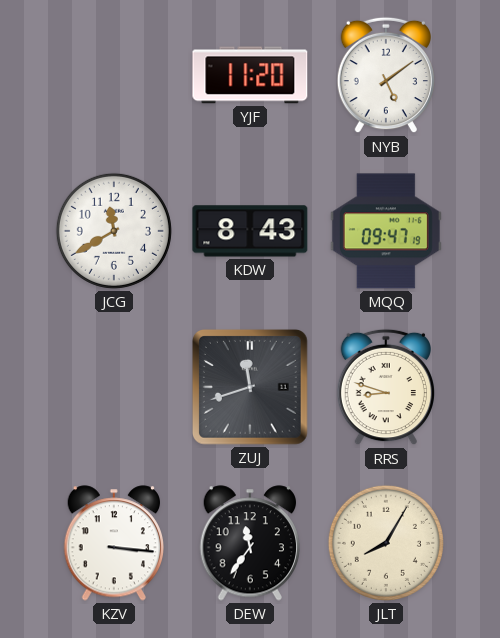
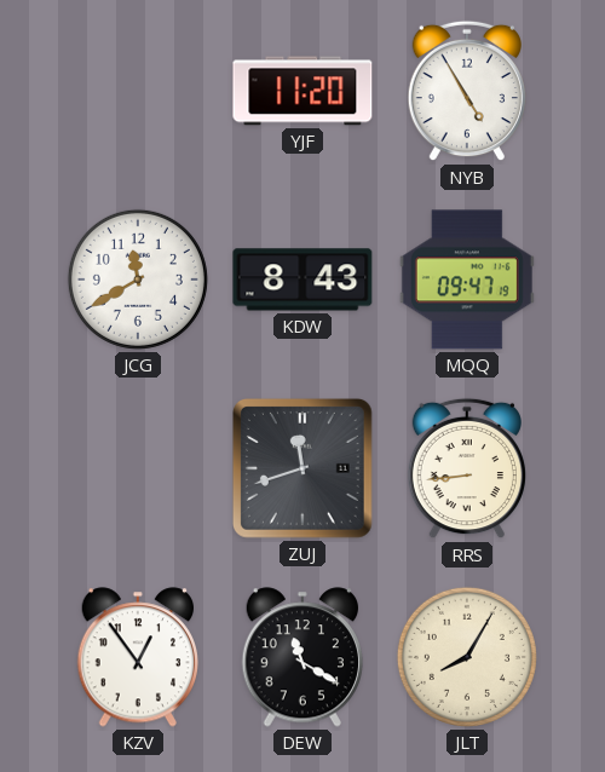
NYB: 5:09 -> 4:55
RRS: 8:48 -> 8:44
KZV: 3:16 -> 12:54
DEW: 11:36 -> 11:20
